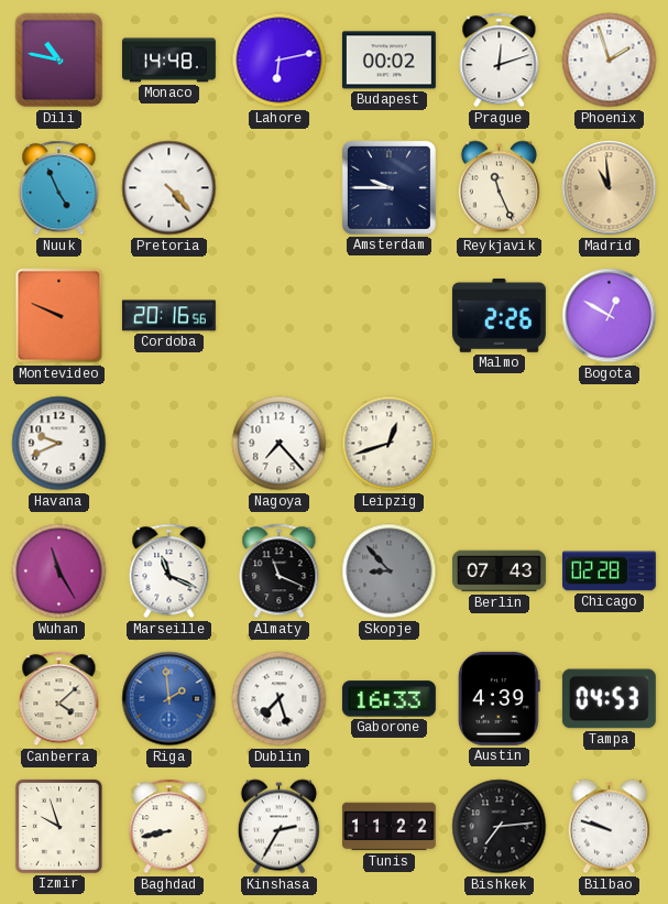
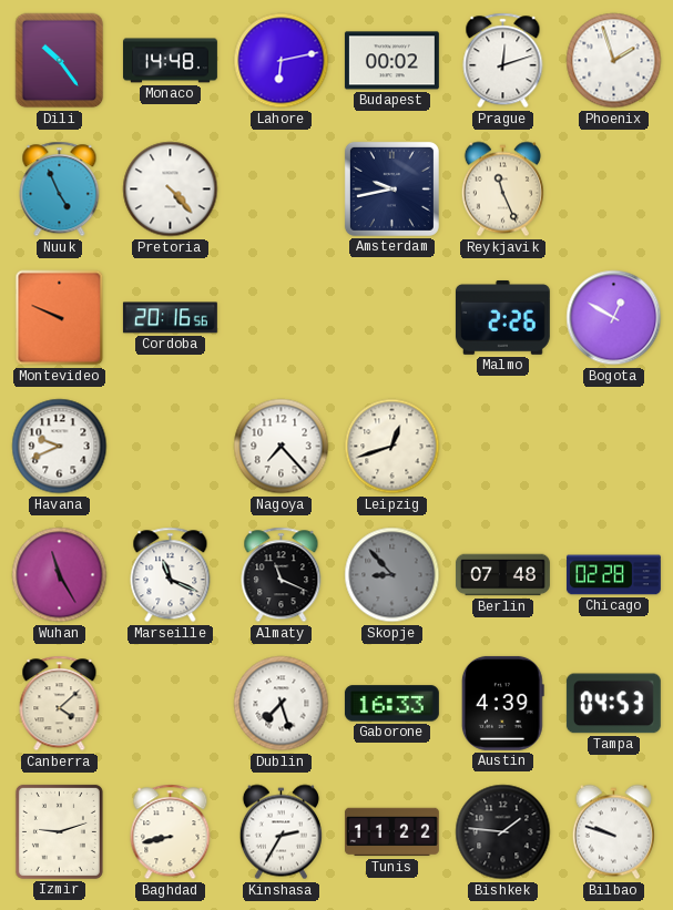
Dili: 10:47 -> 10:24
Amsterdam: 9:45 -> 9:43
Madrid: 10:59 -> none
Berlin: 07:43 -> 07:48
Riga: 1:59 -> none
Izmir: 9:57 -> 9:12
Bishkek: 7:14 -> 1:46
